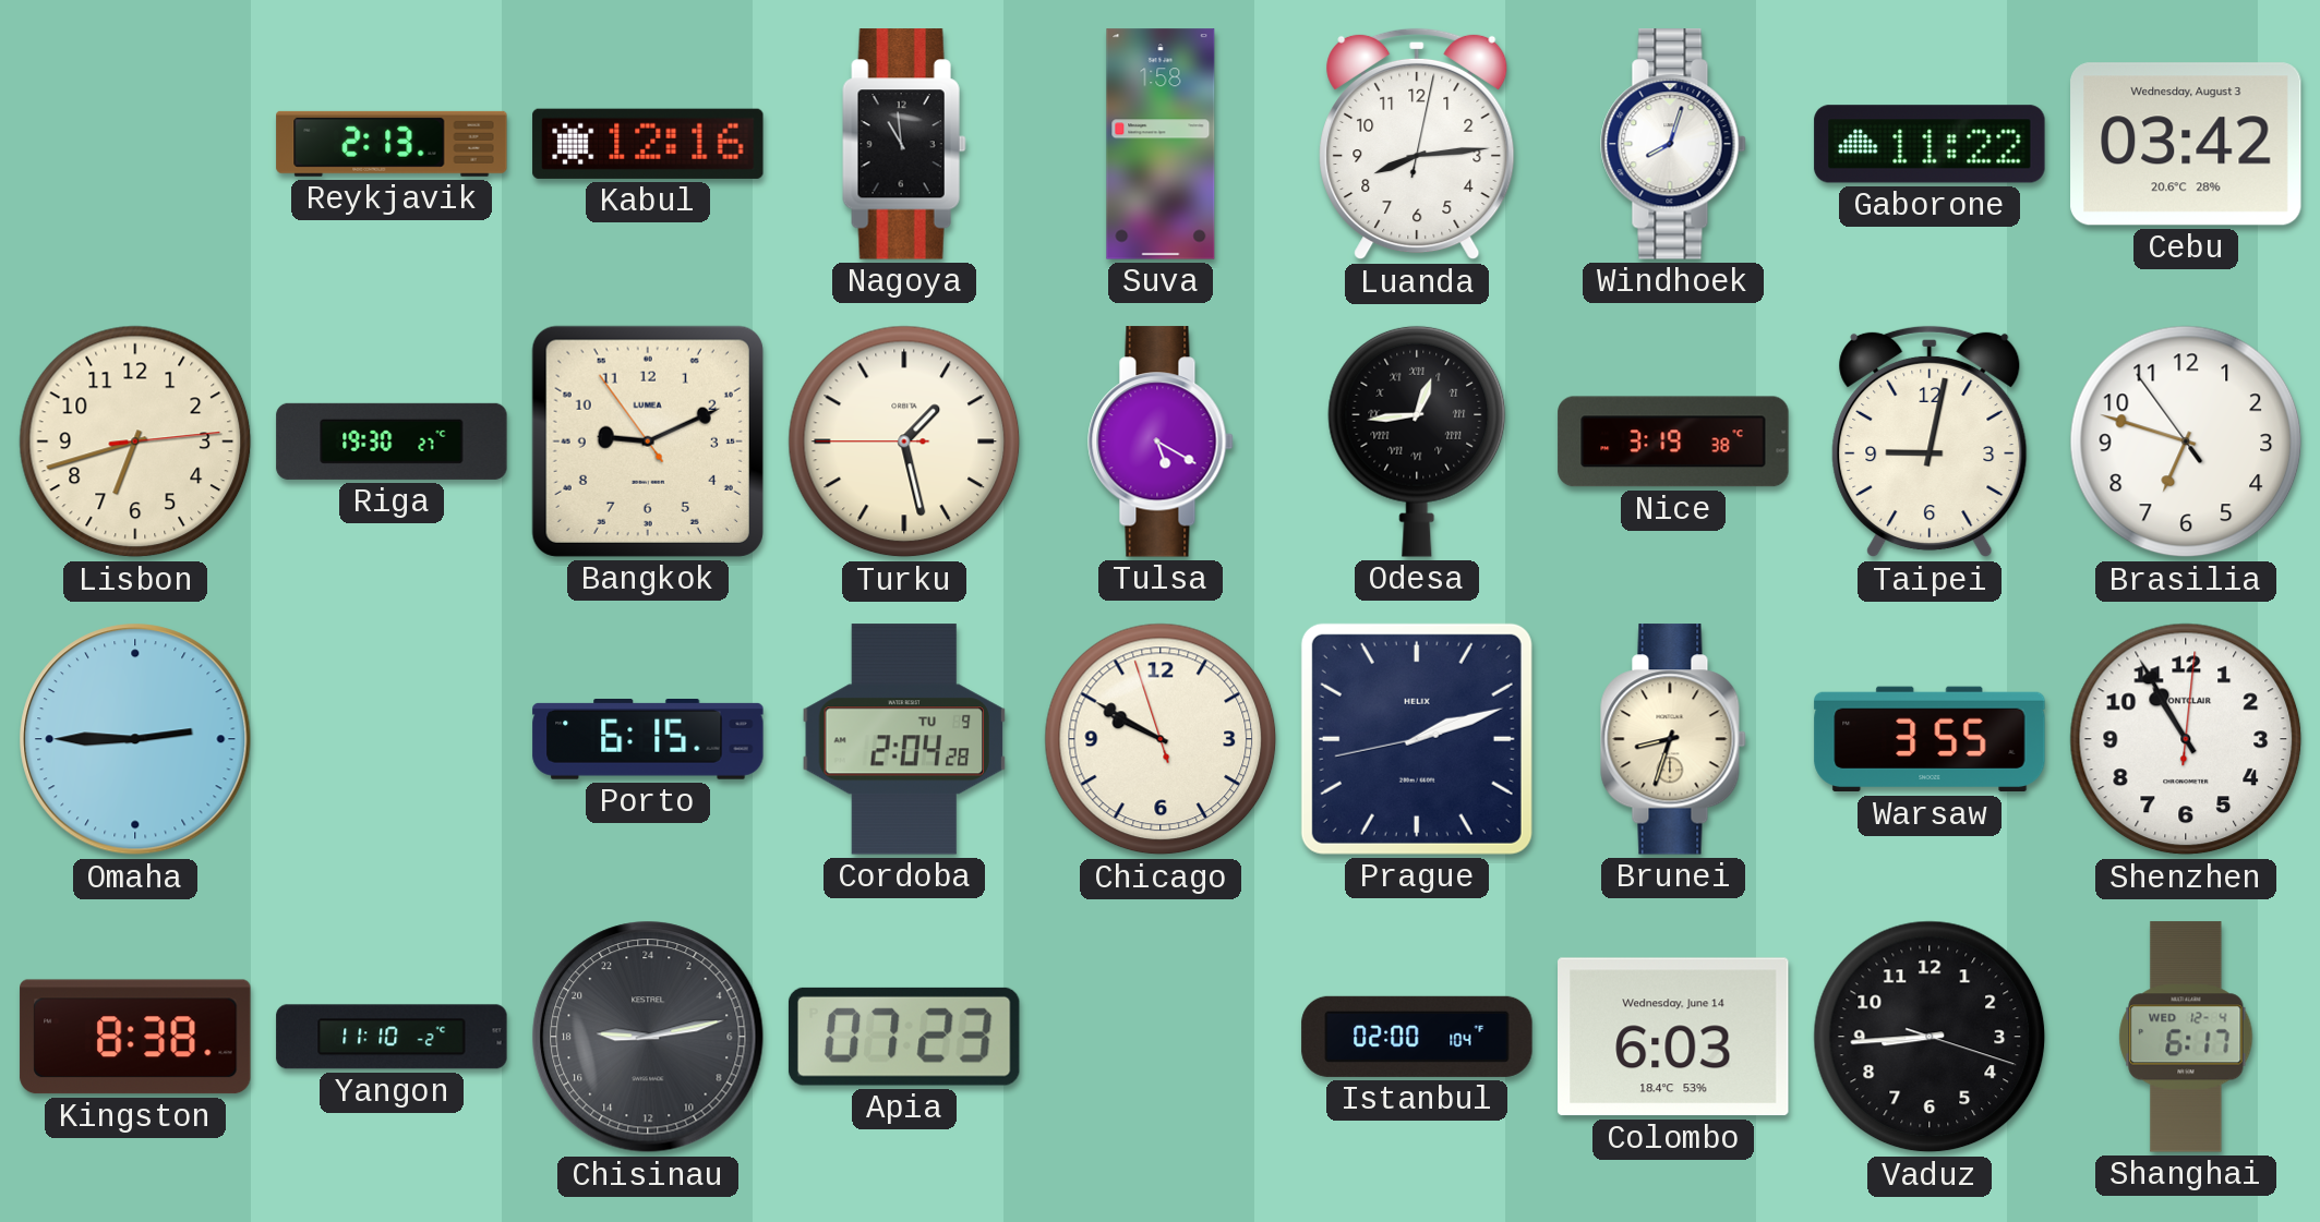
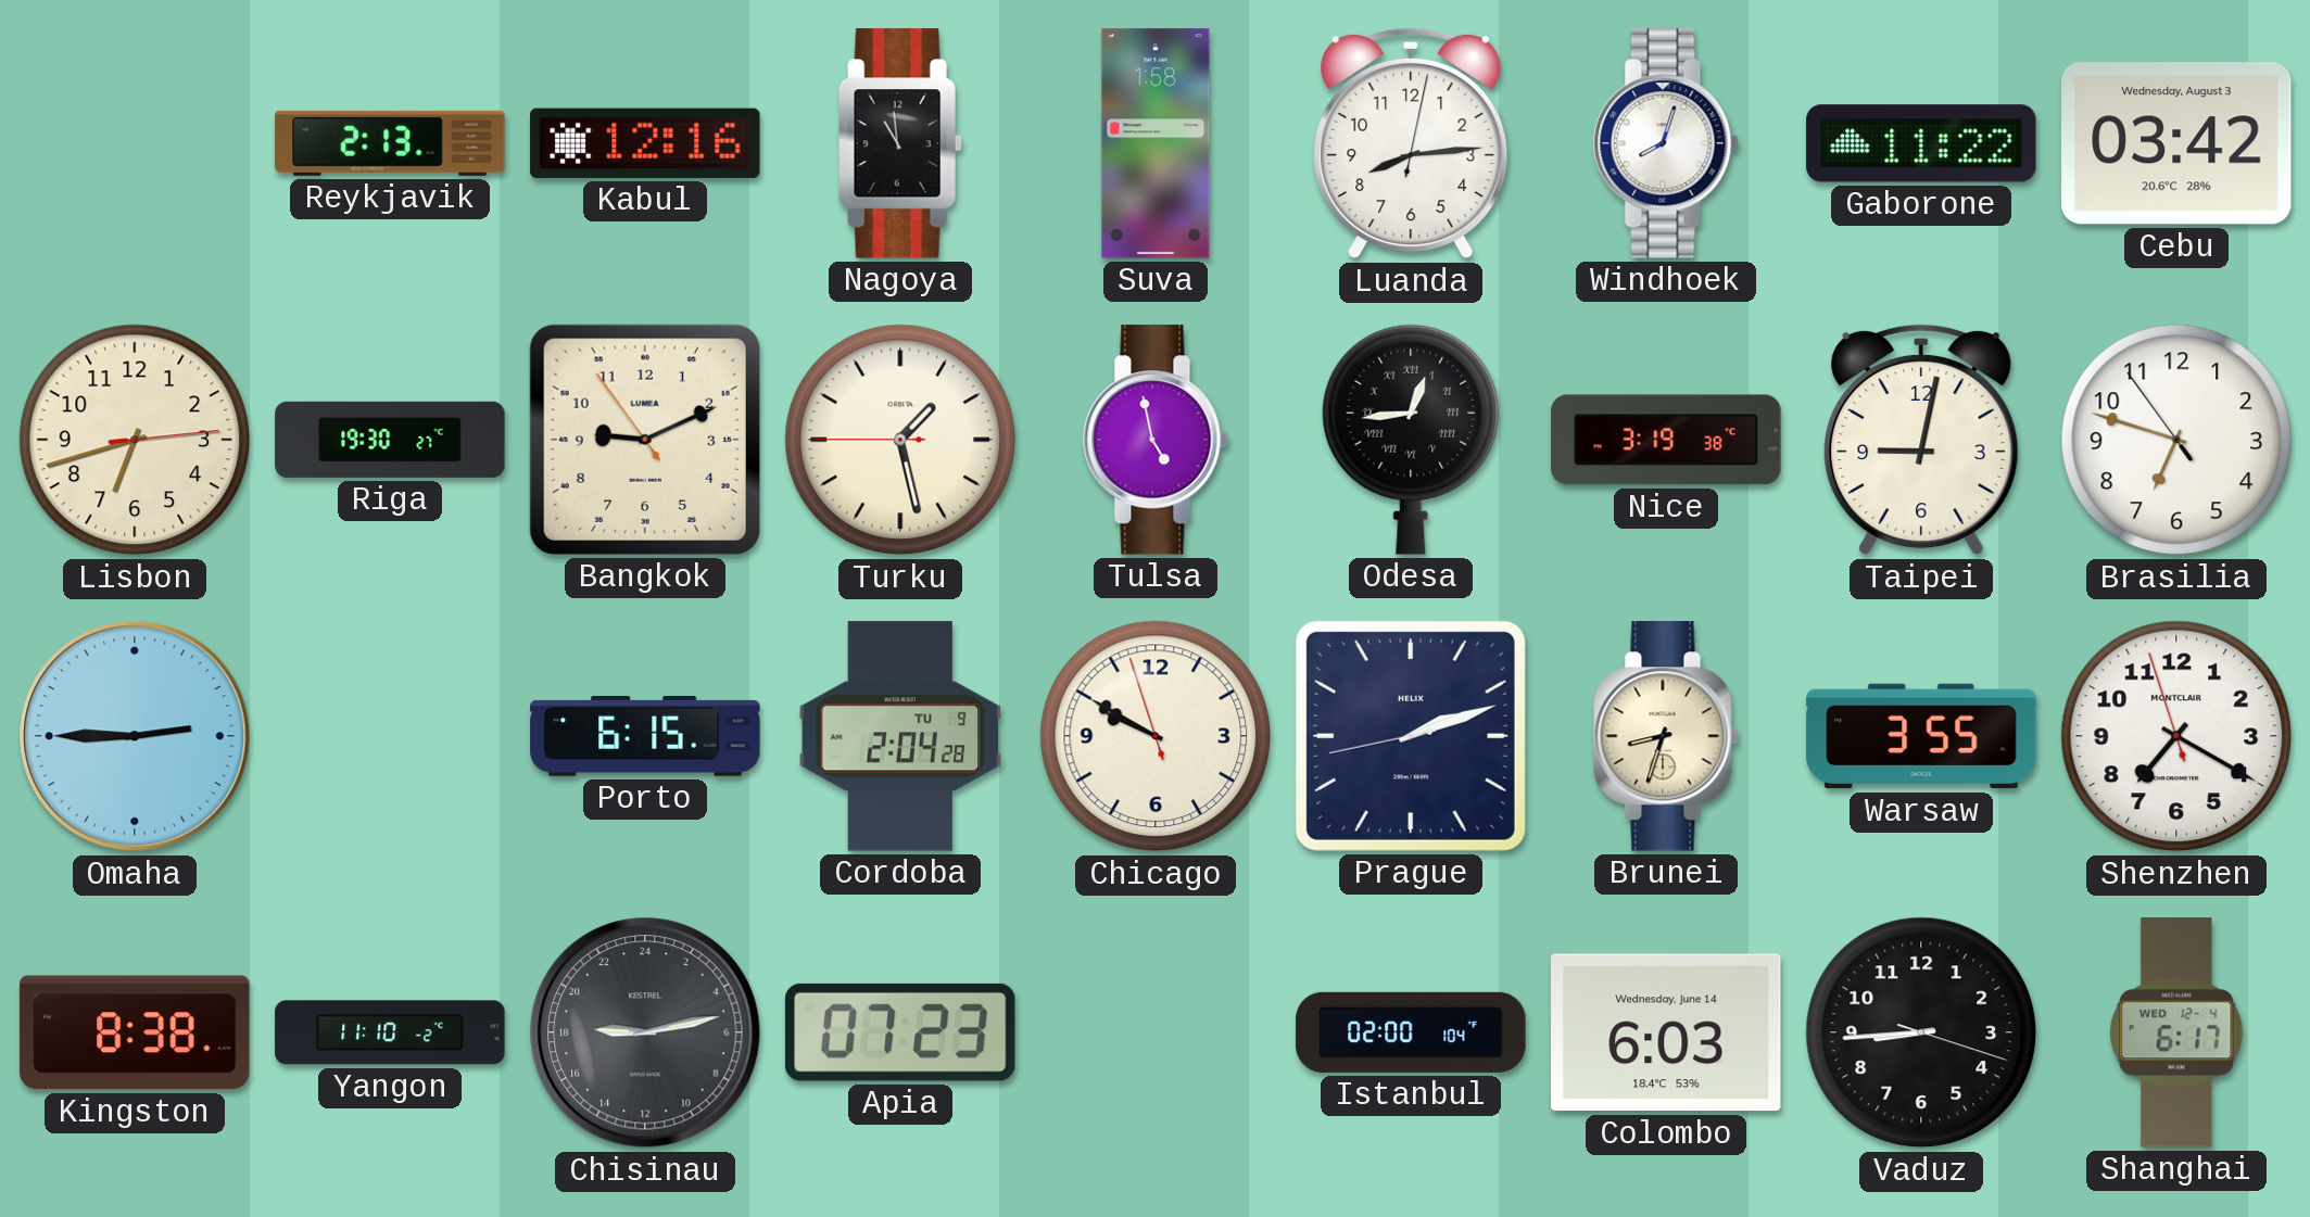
Tulsa: 5:20 -> 4:58
Shenzhen: 10:55 -> 7:19
